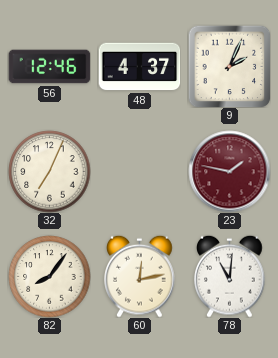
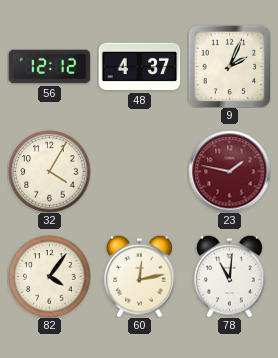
56: 12:46 -> 12:12
32: 7:04 -> 4:05
82: 8:06 -> 4:06
